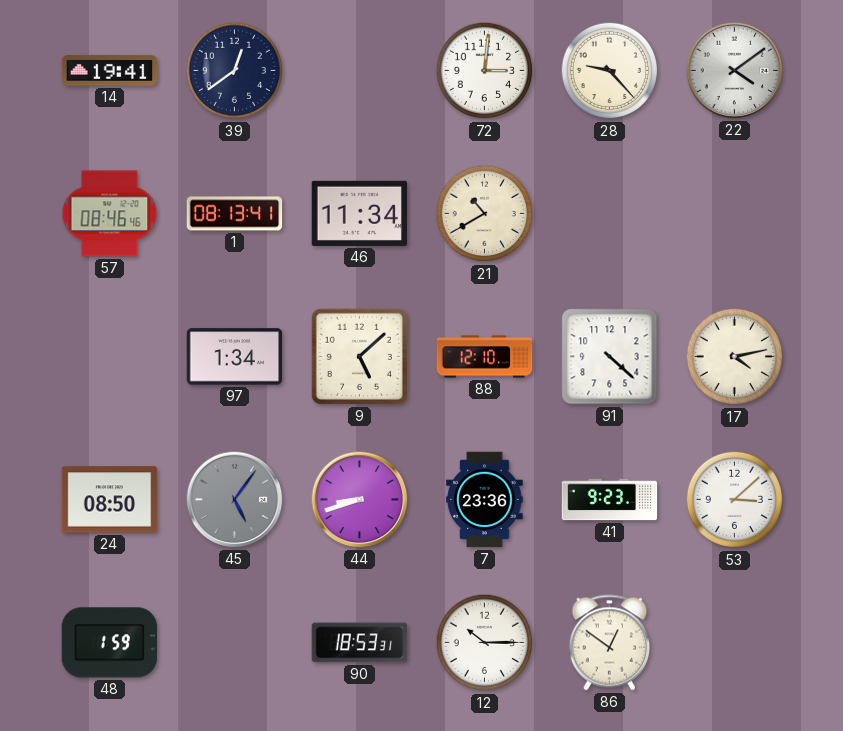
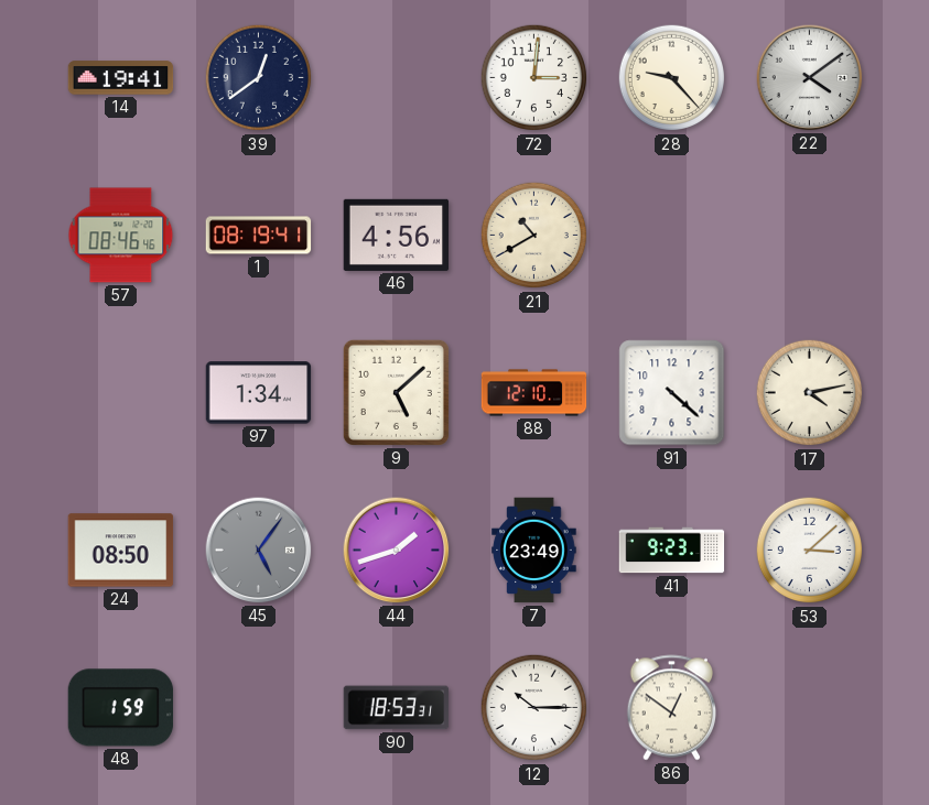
1: 08:13 -> 08:19
46: 11:34 -> 4:56
44: 8:42 -> 1:42
7: 23:36 -> 23:49
